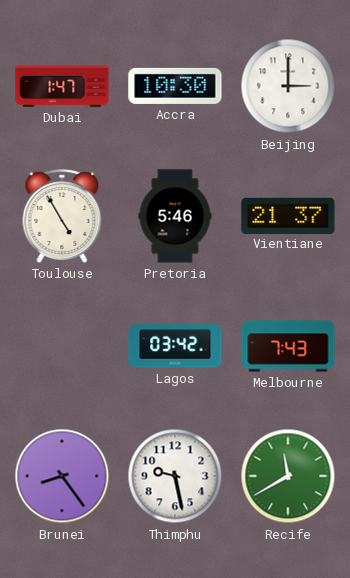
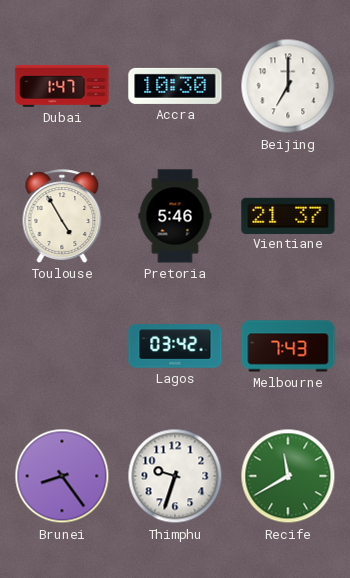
Beijing: 3:00 -> 7:00
Thimphu: 9:28 -> 9:33
